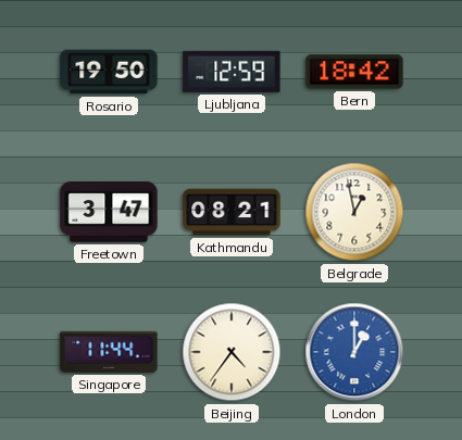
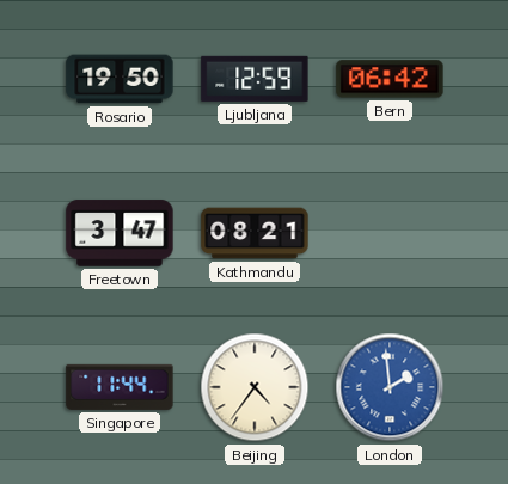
Bern: 18:42 -> 06:42
Belgrade: 12:58 -> none
London: 1:00 -> 1:59
